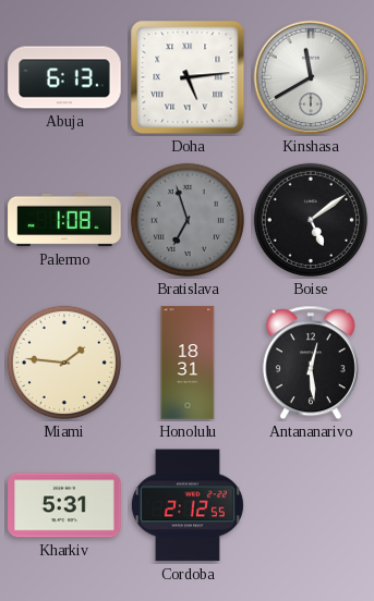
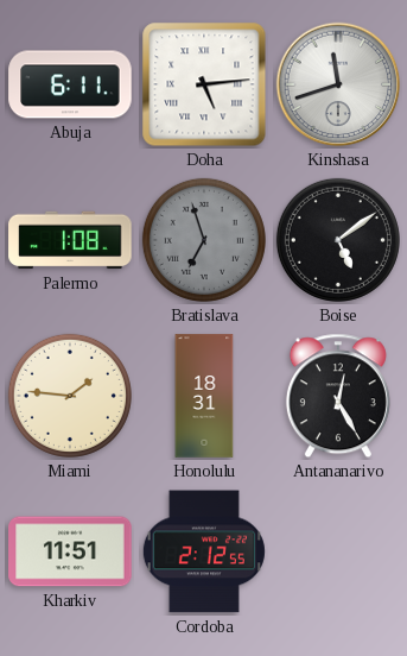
Abuja: 6:13 -> 6:11
Kinshasa: 11:40 -> 11:42
Antananarivo: 12:29 -> 12:25
Kharkiv: 5:31 -> 11:51
